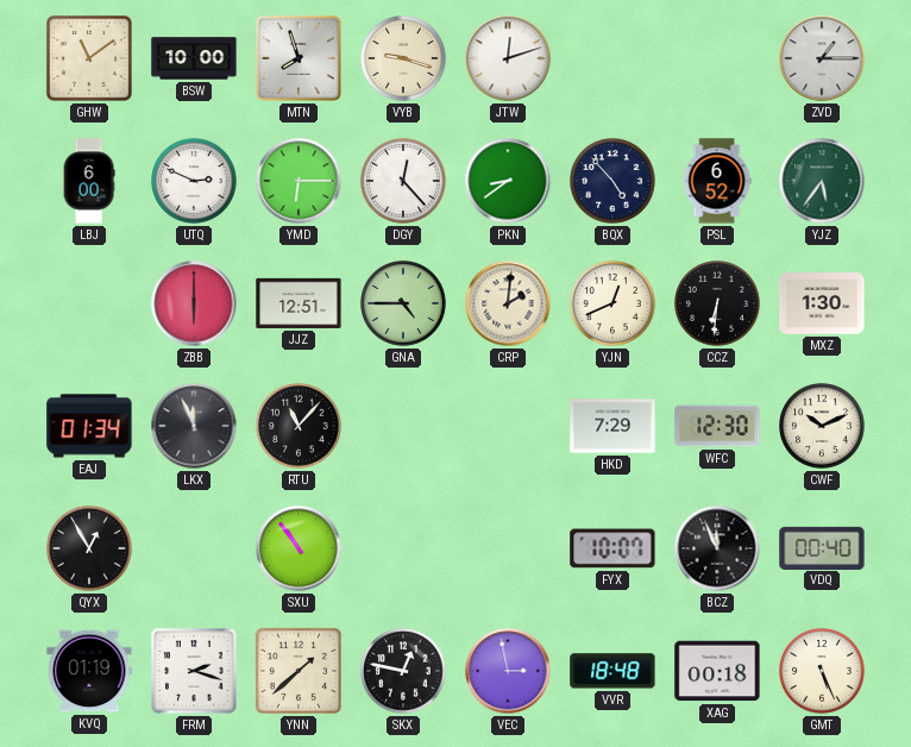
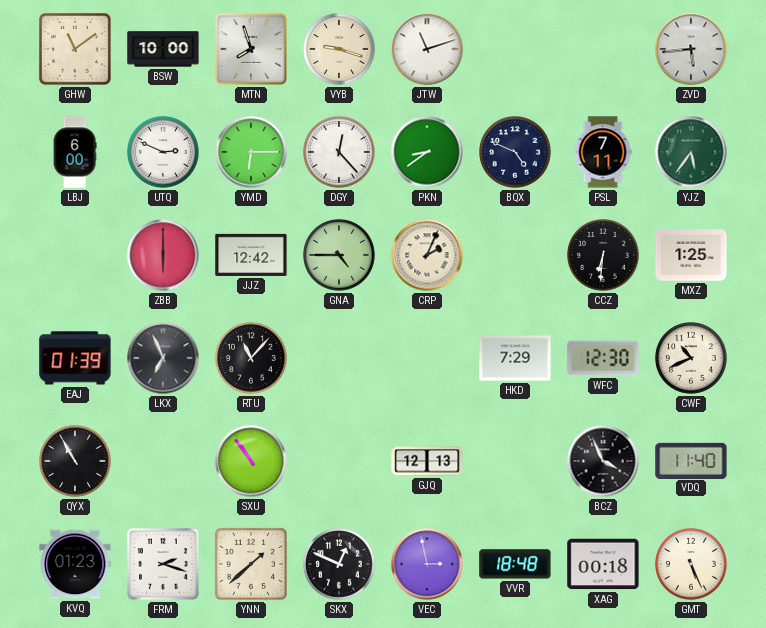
JTW: 12:12 -> 11:12
ZVD: 1:15 -> 5:44
BQX: 4:53 -> 4:49
PSL: 6:52 -> 7:11
JJZ: 12:51 -> 12:42
CRP: 2:01 -> 2:04
YJN: 12:41 -> none
MXZ: 1:30 -> 1:25
EAJ: 01:34 -> 01:39
LKX: 11:56 -> 6:56
CWF: 10:11 -> 10:41
QYX: 12:55 -> 10:55
GJQ: none -> 12:13
FYX: 10:07 -> none
BCZ: 11:56 -> 3:56
VDQ: 00:40 -> 11:40
KVQ: 01:19 -> 01:23
SKX: 12:47 -> 12:49
